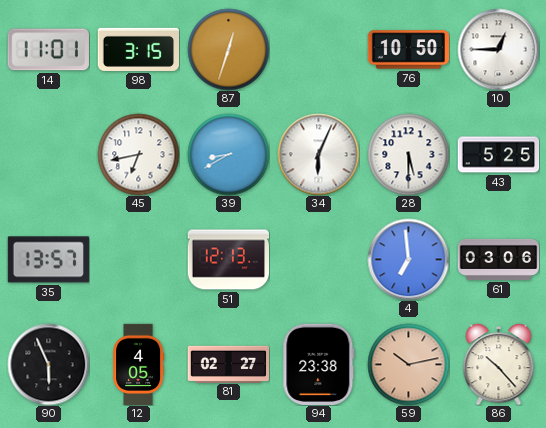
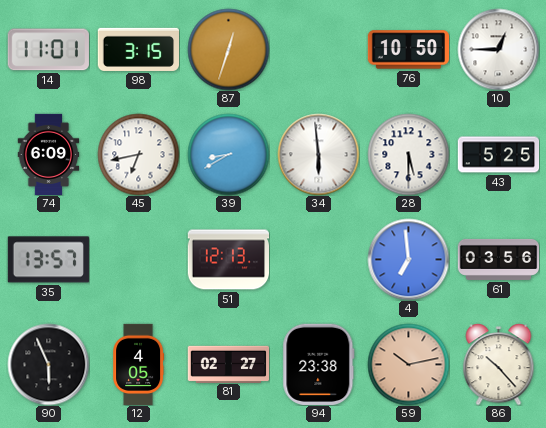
74: none -> 6:09
34: 6:04 -> 5:59
61: 03:06 -> 03:56
